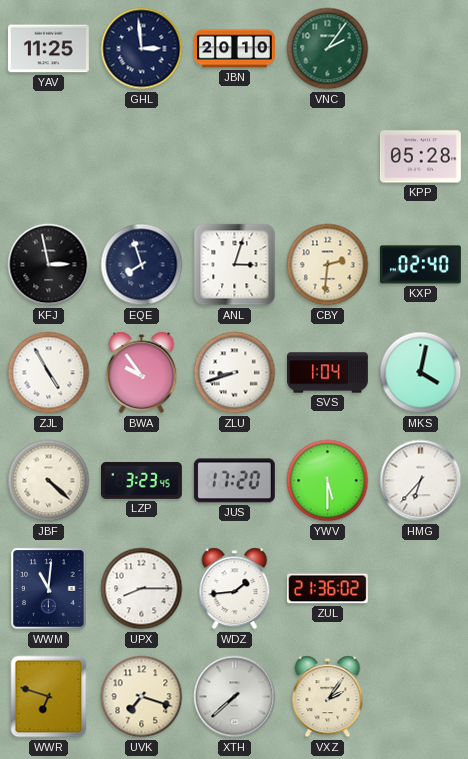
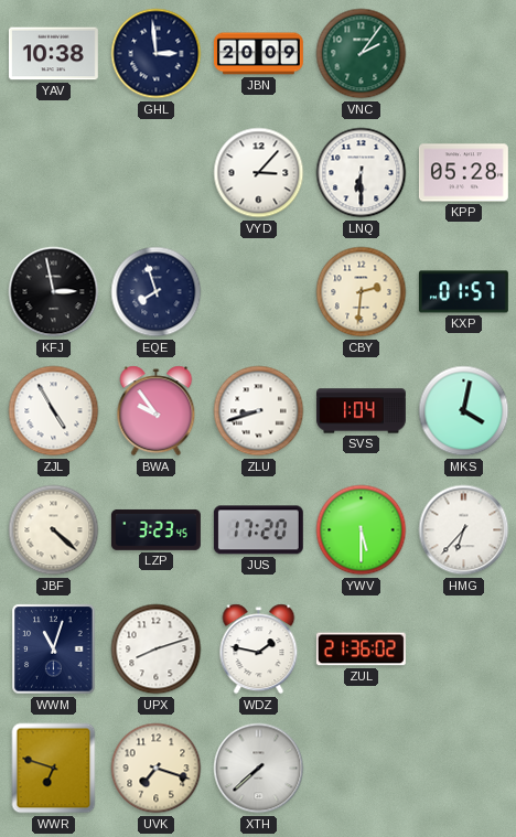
YAV: 11:25 -> 10:38
JBN: 20:10 -> 20:09
VYD: none -> 3:07
LNQ: none -> 6:30
ANL: 3:03 -> none
KXP: 02:40 -> 01:57
WWM: 11:01 -> 11:03
UPX: 8:15 -> 8:12
WDZ: 1:44 -> 1:47
VXZ: 2:06 -> none
